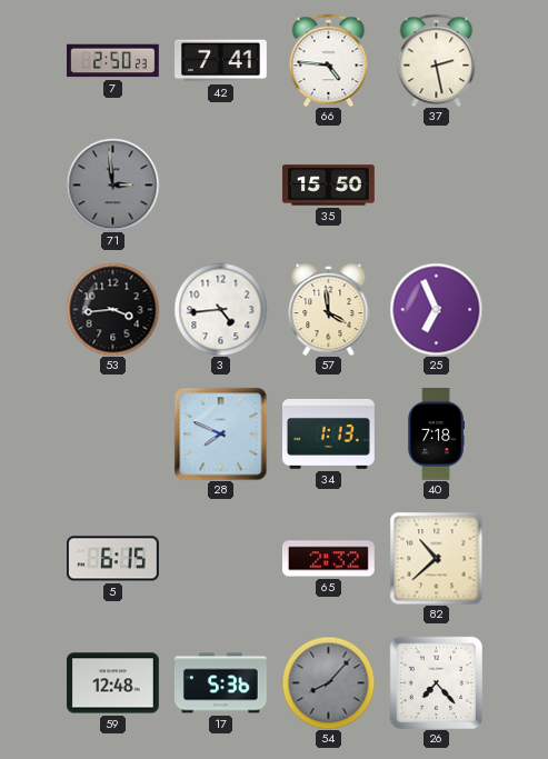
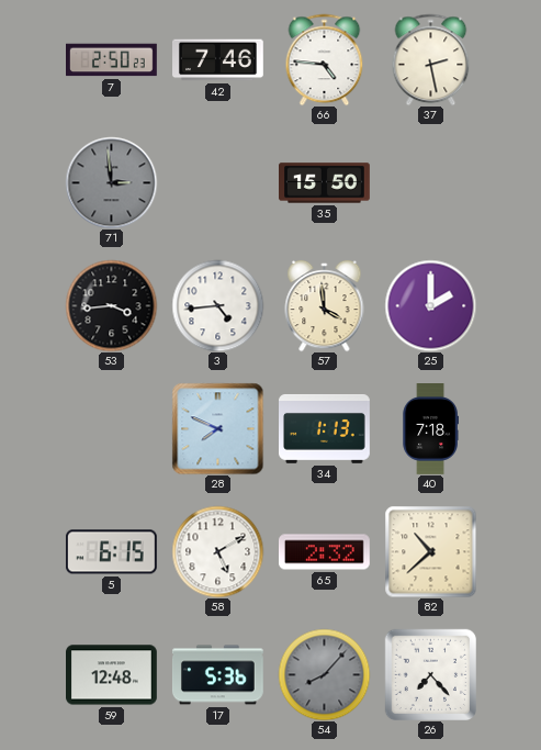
42: 7:41 -> 7:46
25: 6:56 -> 2:00
58: none -> 5:10
